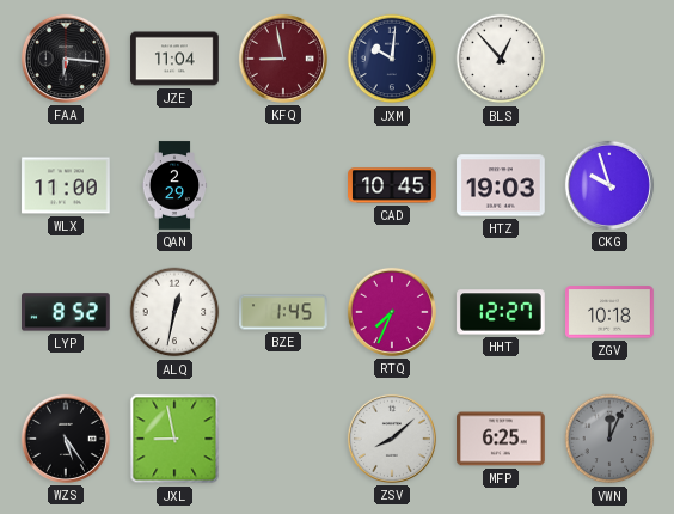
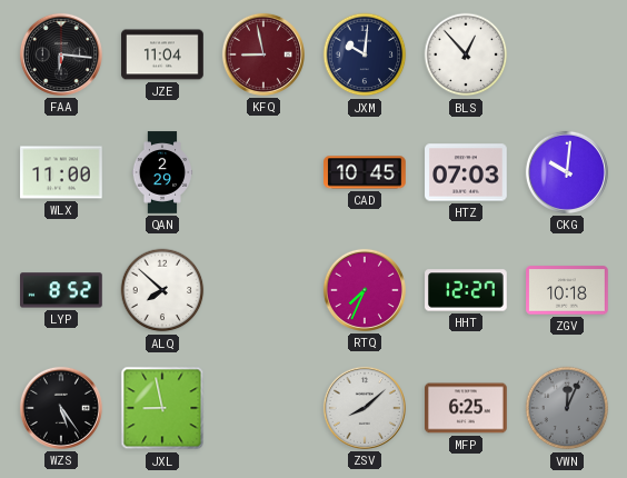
HTZ: 19:03 -> 07:03
CKG: 9:57 -> 10:01
ALQ: 12:32 -> 7:52
BZE: 1:45 -> none
